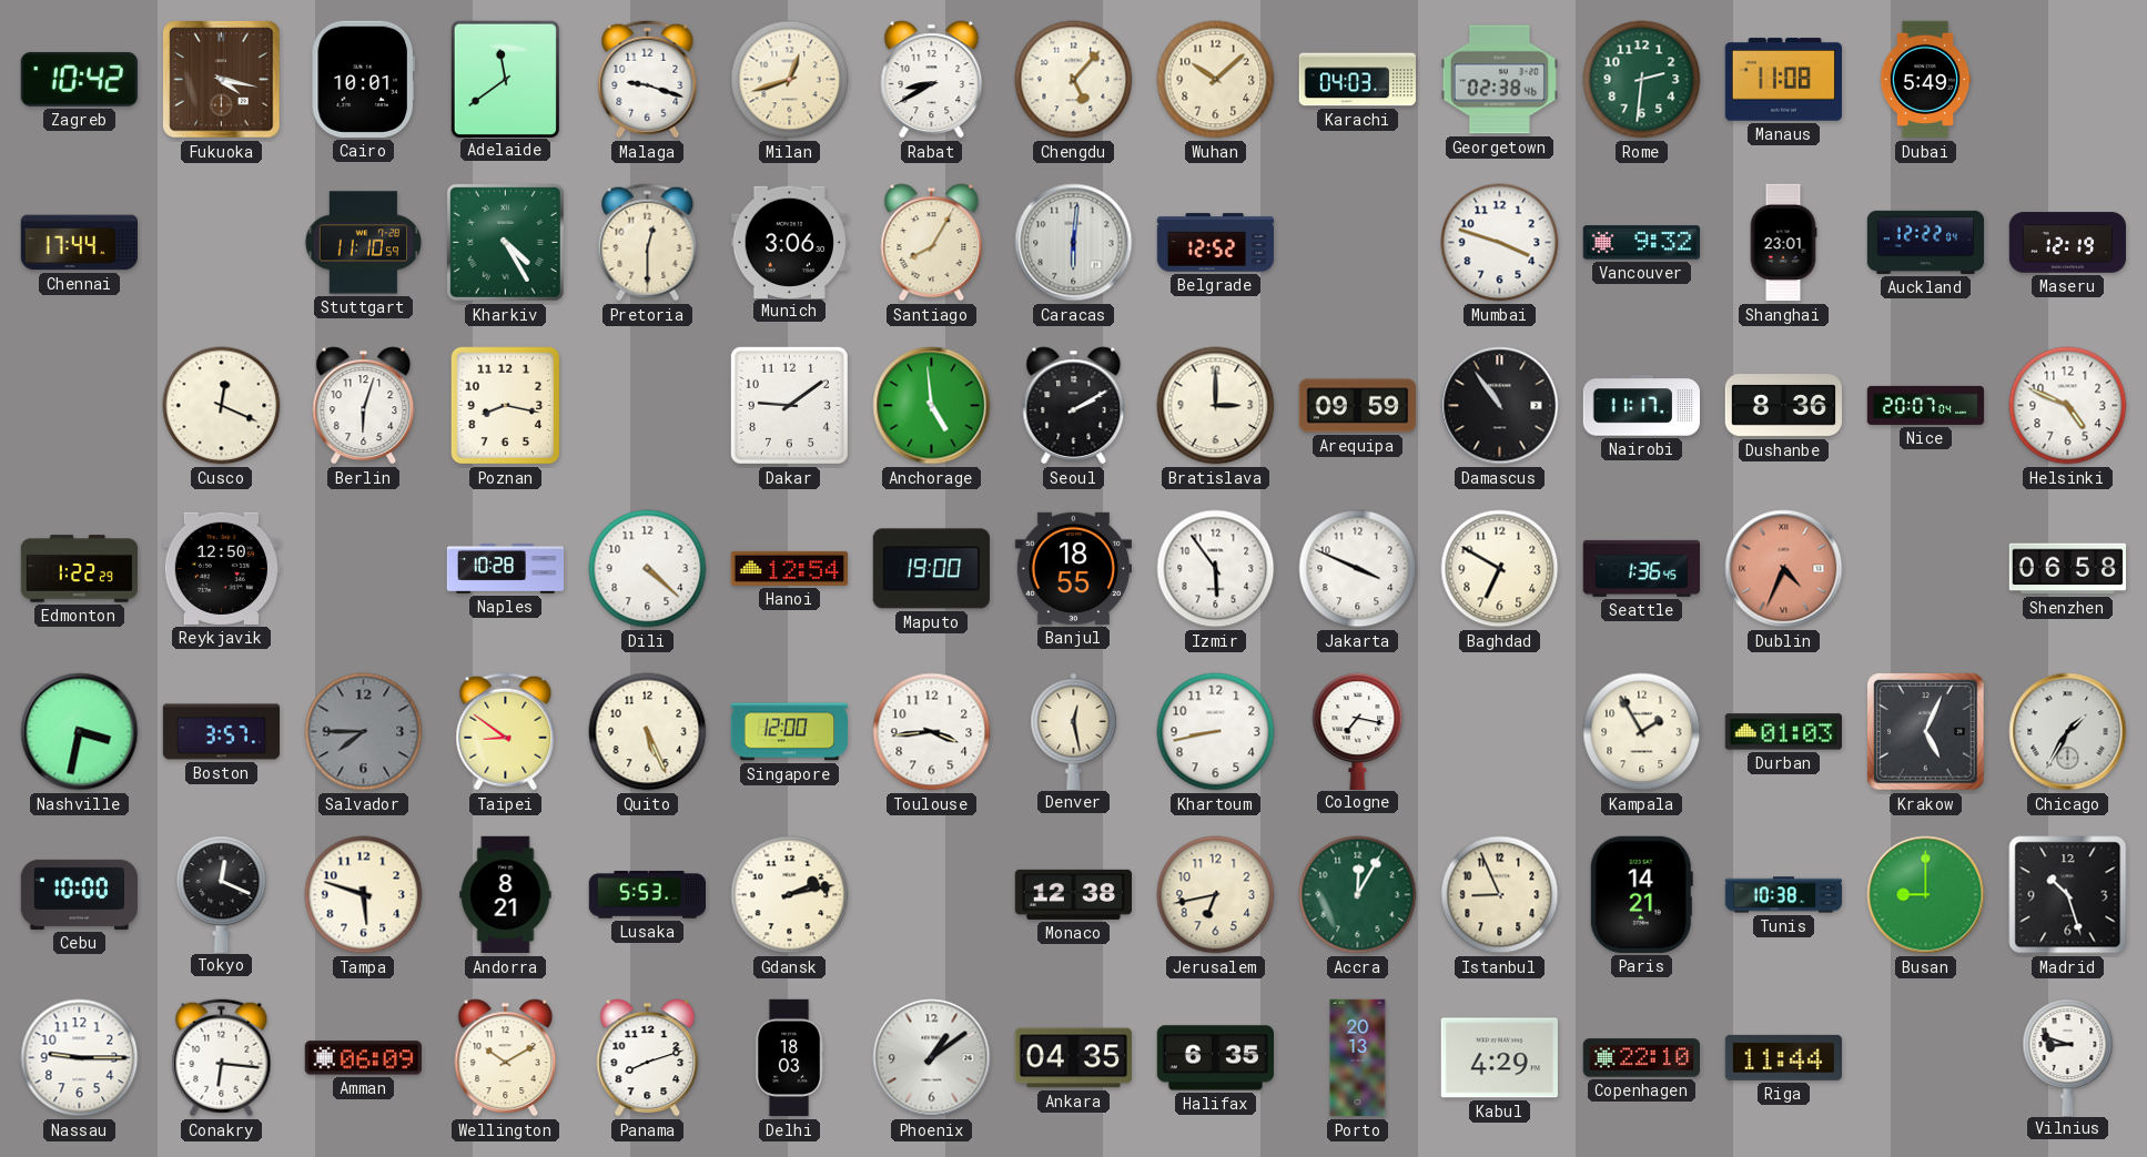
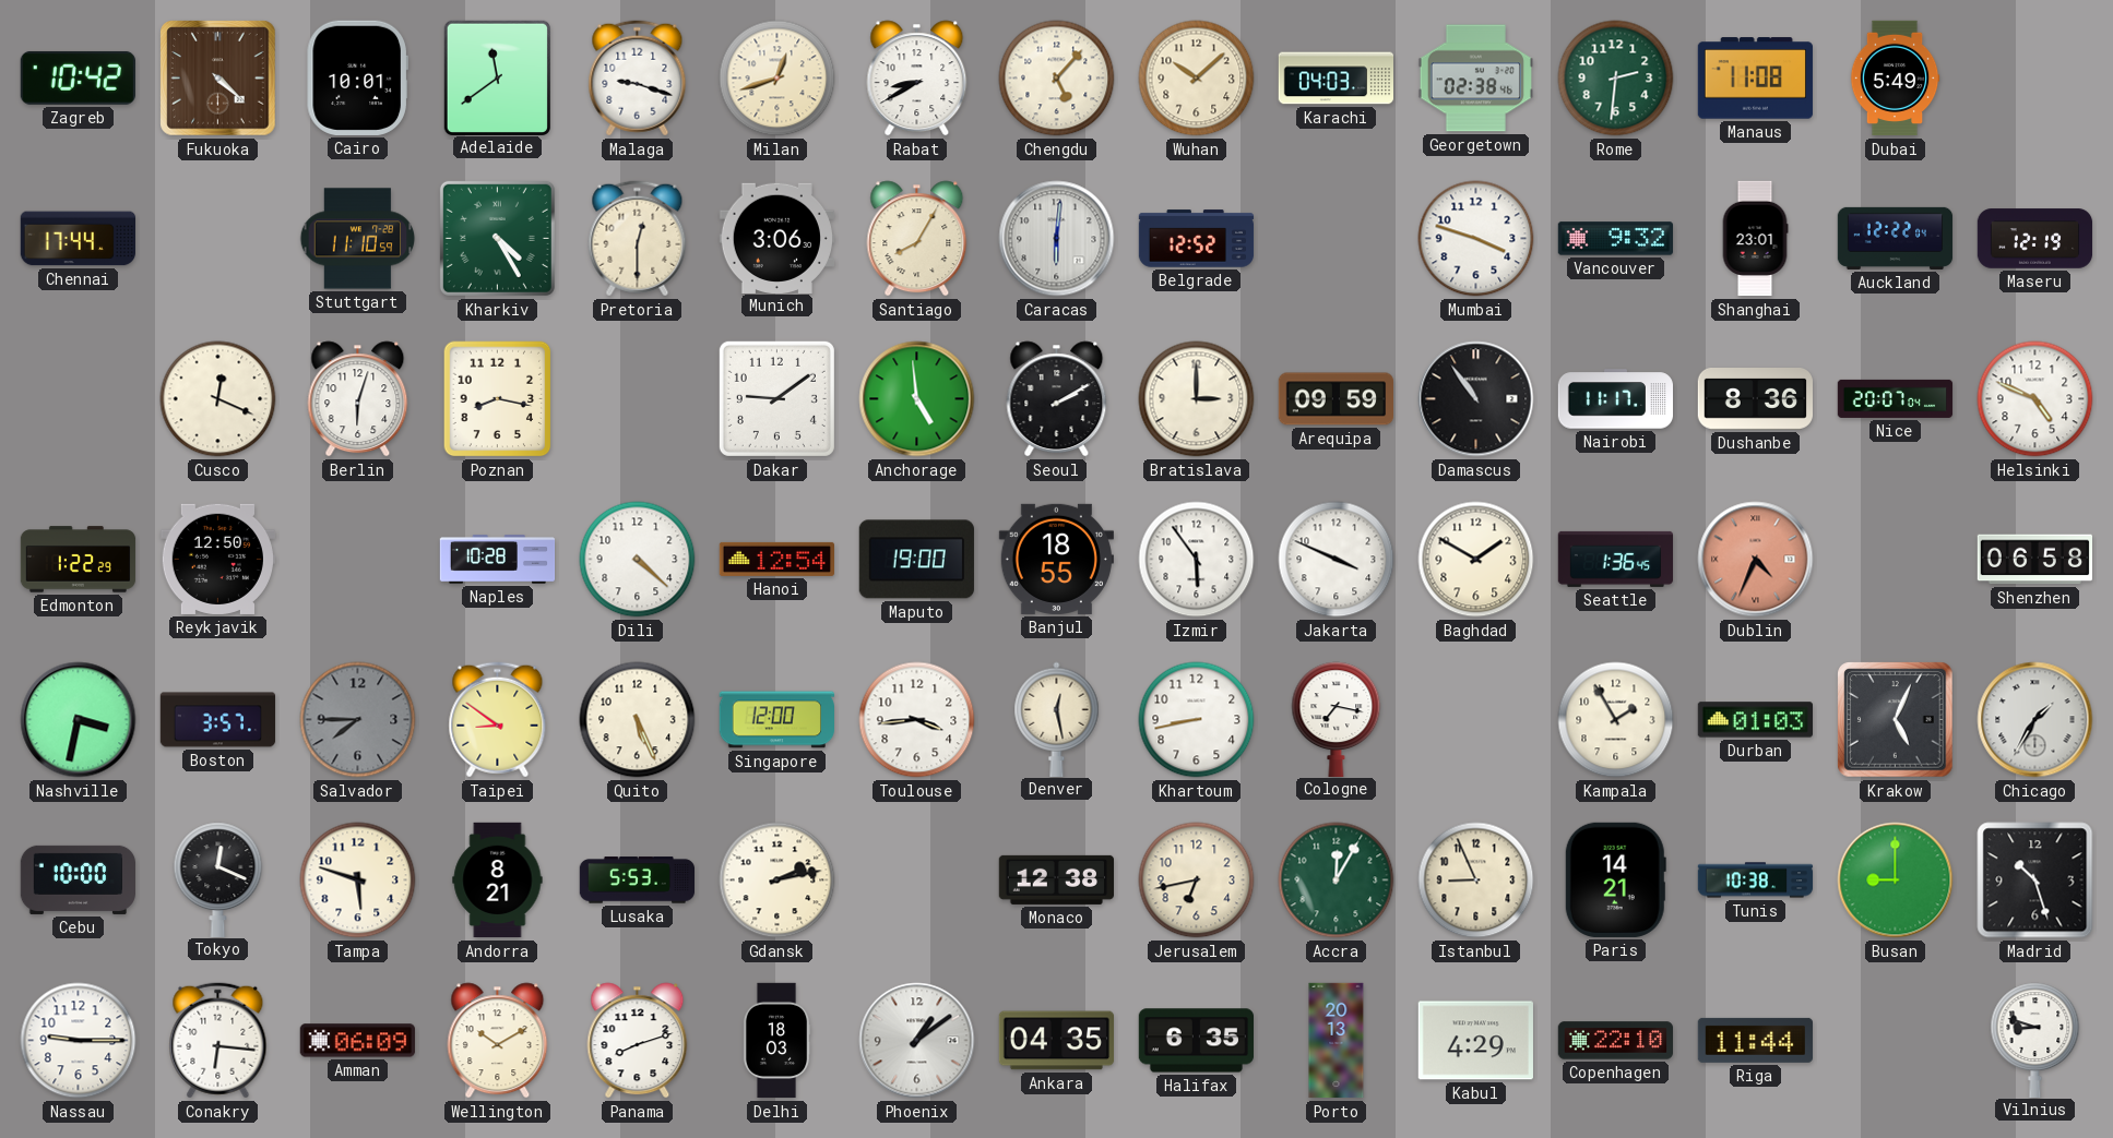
Fukuoka: 4:17 -> 4:22
Baghdad: 6:50 -> 1:50
